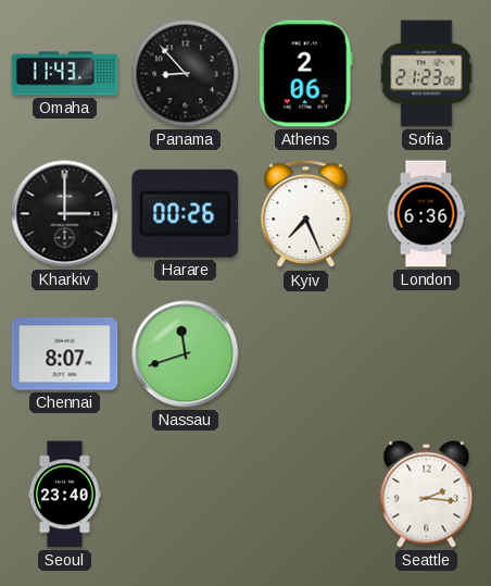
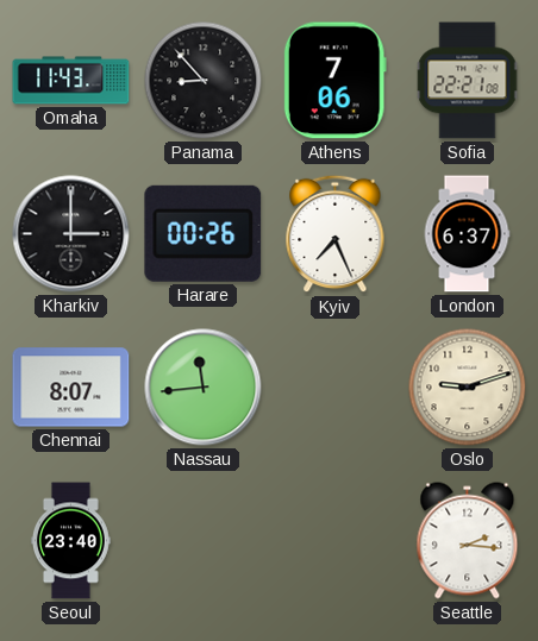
Athens: 2:06 -> 7:06
Sofia: 21:23 -> 22:21
London: 6:36 -> 6:37
Nassau: 11:42 -> 11:44
Oslo: none -> 9:12
